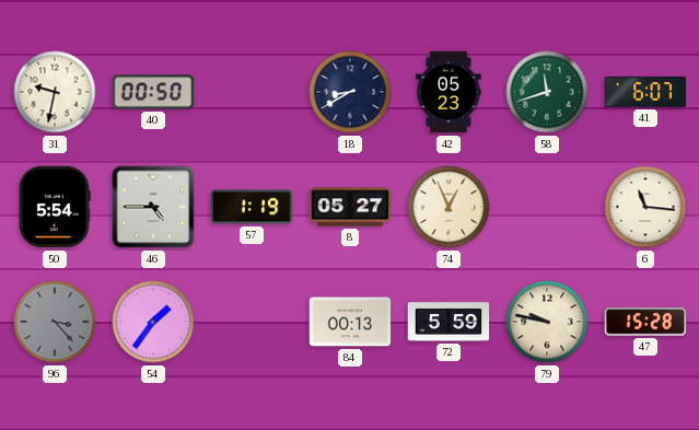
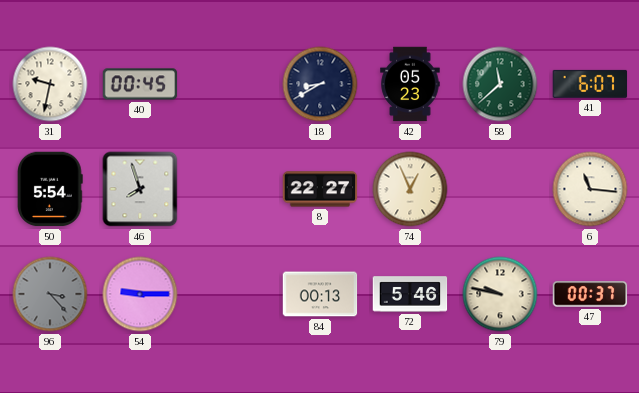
40: 00:50 -> 00:45
58: 11:42 -> 11:38
46: 4:45 -> 7:57
57: 1:19 -> none
8: 05:27 -> 22:27
54: 1:36 -> 9:15
72: 5:59 -> 5:46
47: 15:28 -> 00:37
